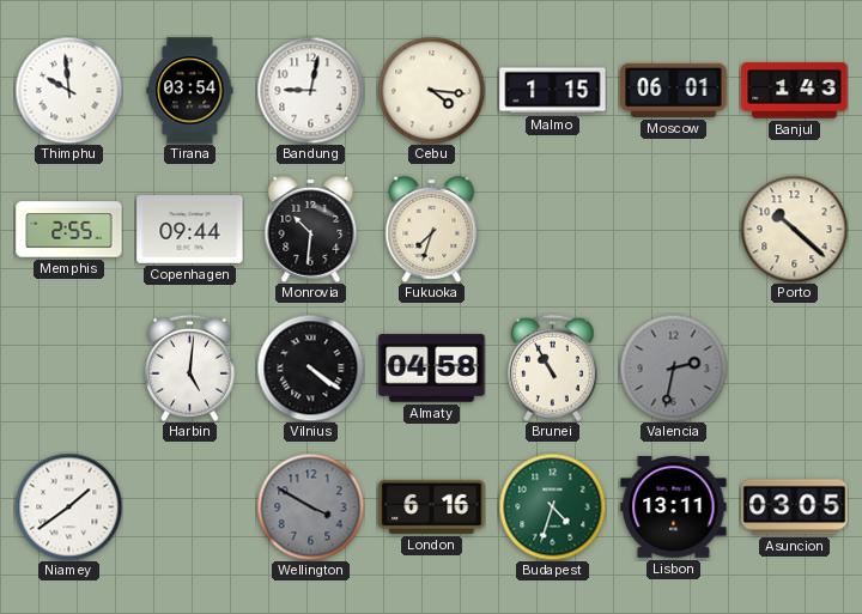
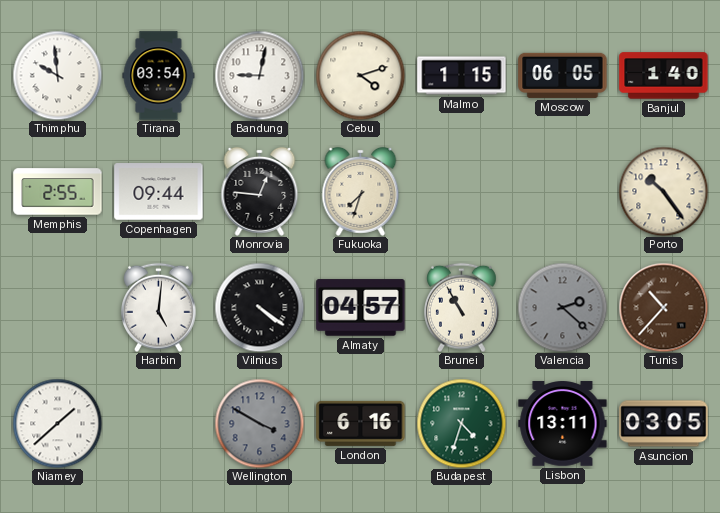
Cebu: 4:16 -> 4:12
Moscow: 06:01 -> 06:05
Banjul: 1:43 -> 1:40
Monrovia: 10:31 -> 12:46
Porto: 10:22 -> 10:24
Almaty: 04:58 -> 04:57
Valencia: 2:32 -> 2:22
Tunis: none -> 10:37
Niamey: 1:39 -> 1:38
